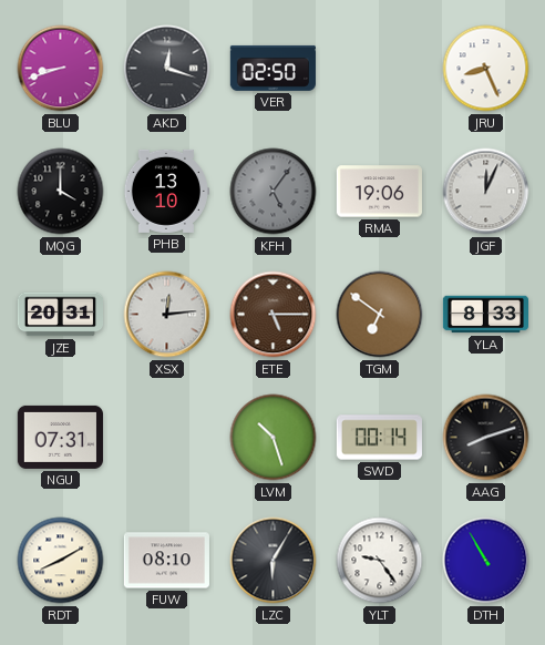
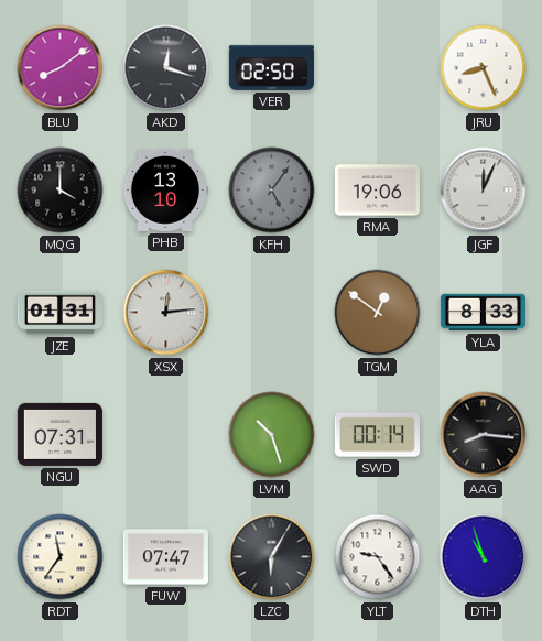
BLU: 8:42 -> 8:09
JZE: 20:31 -> 01:31
ETE: 5:15 -> none
TGM: 6:51 -> 12:51
AAG: 8:12 -> 8:16
RDT: 8:10 -> 11:36
FUW: 08:10 -> 07:47
DTH: 10:55 -> 10:57
